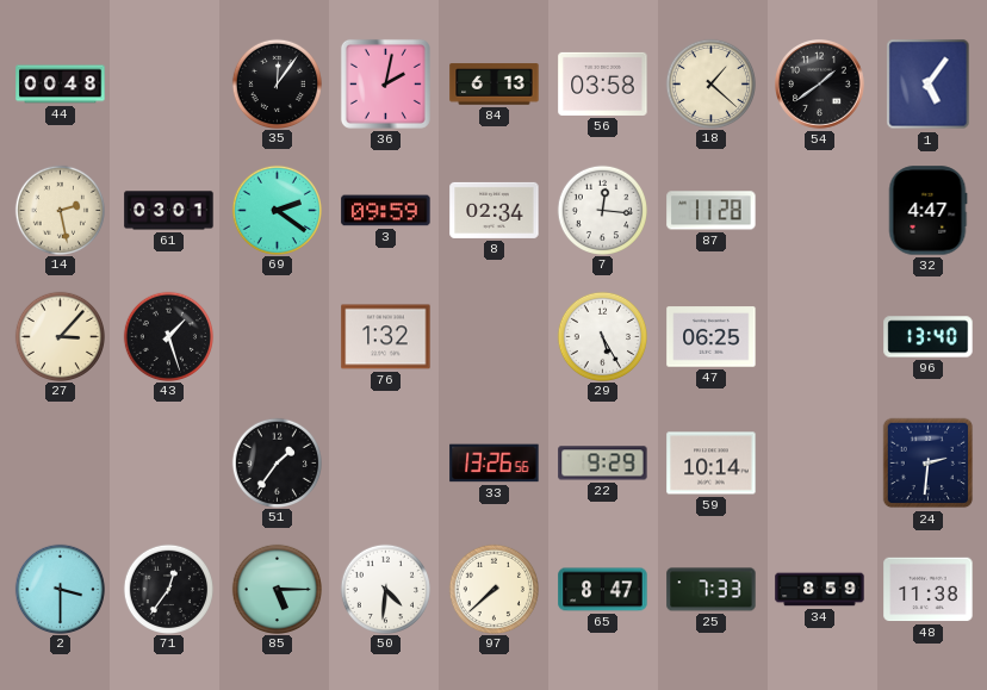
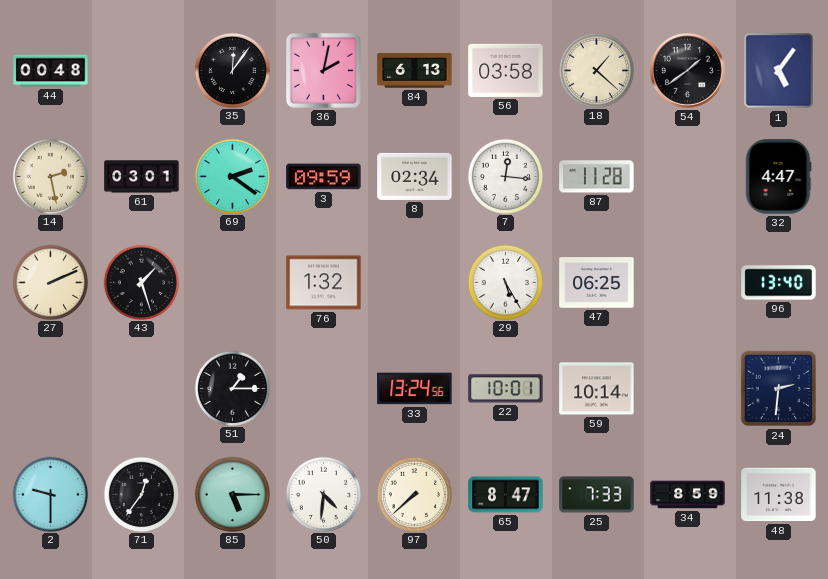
27: 3:07 -> 2:11
51: 1:36 -> 1:15
33: 13:26 -> 13:24
22: 9:29 -> 10:01
2: 3:30 -> 9:30
